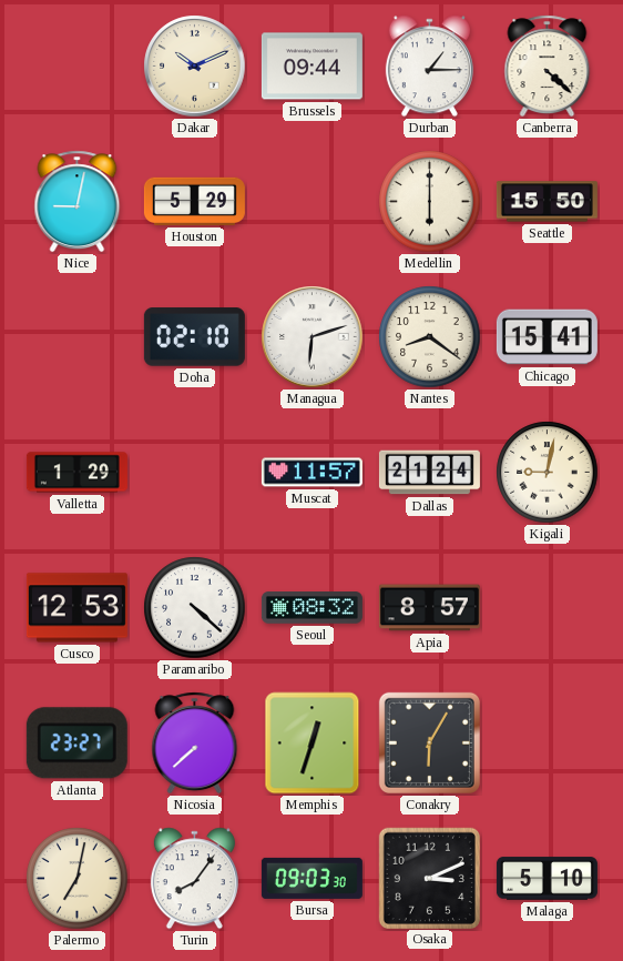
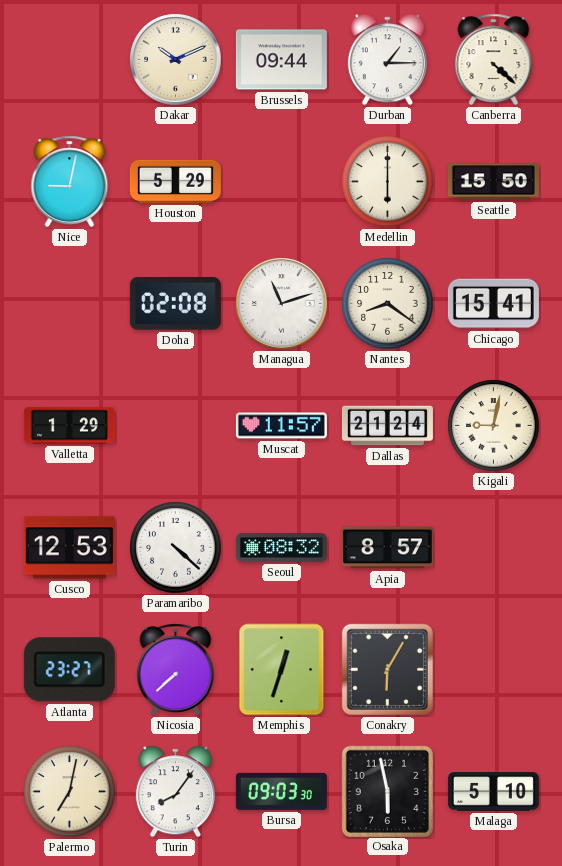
Doha: 02:10 -> 02:08
Managua: 6:12 -> 11:12
Osaka: 3:11 -> 5:58
